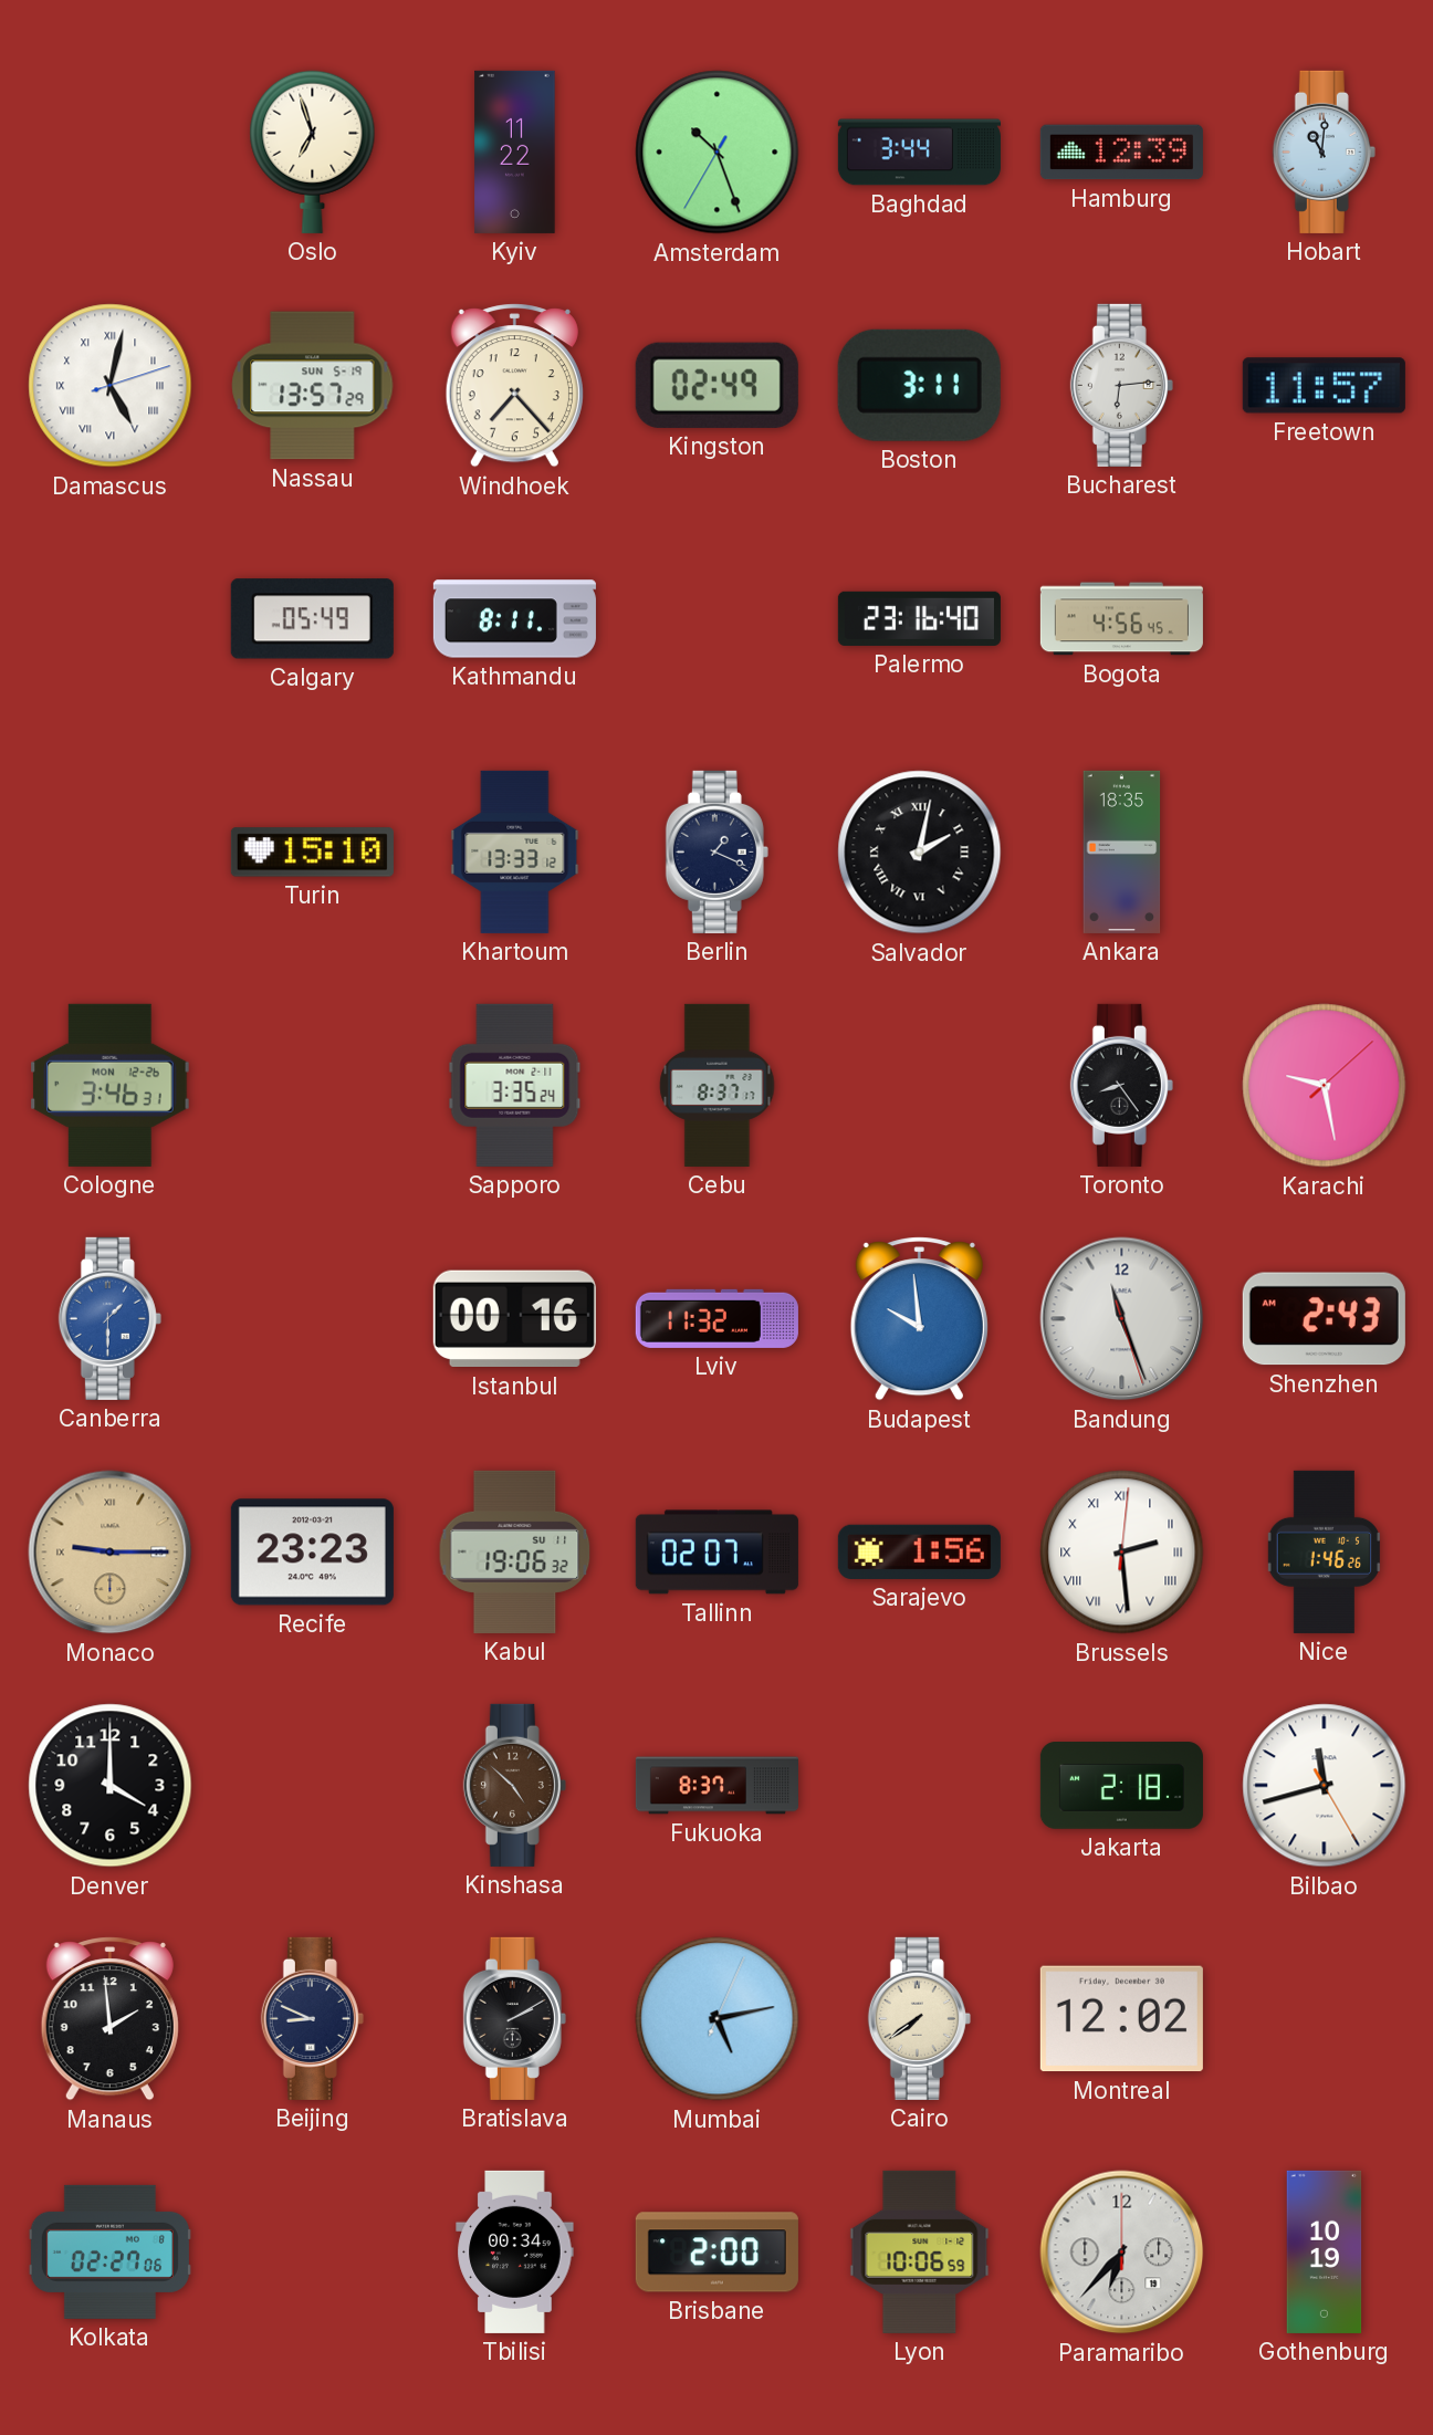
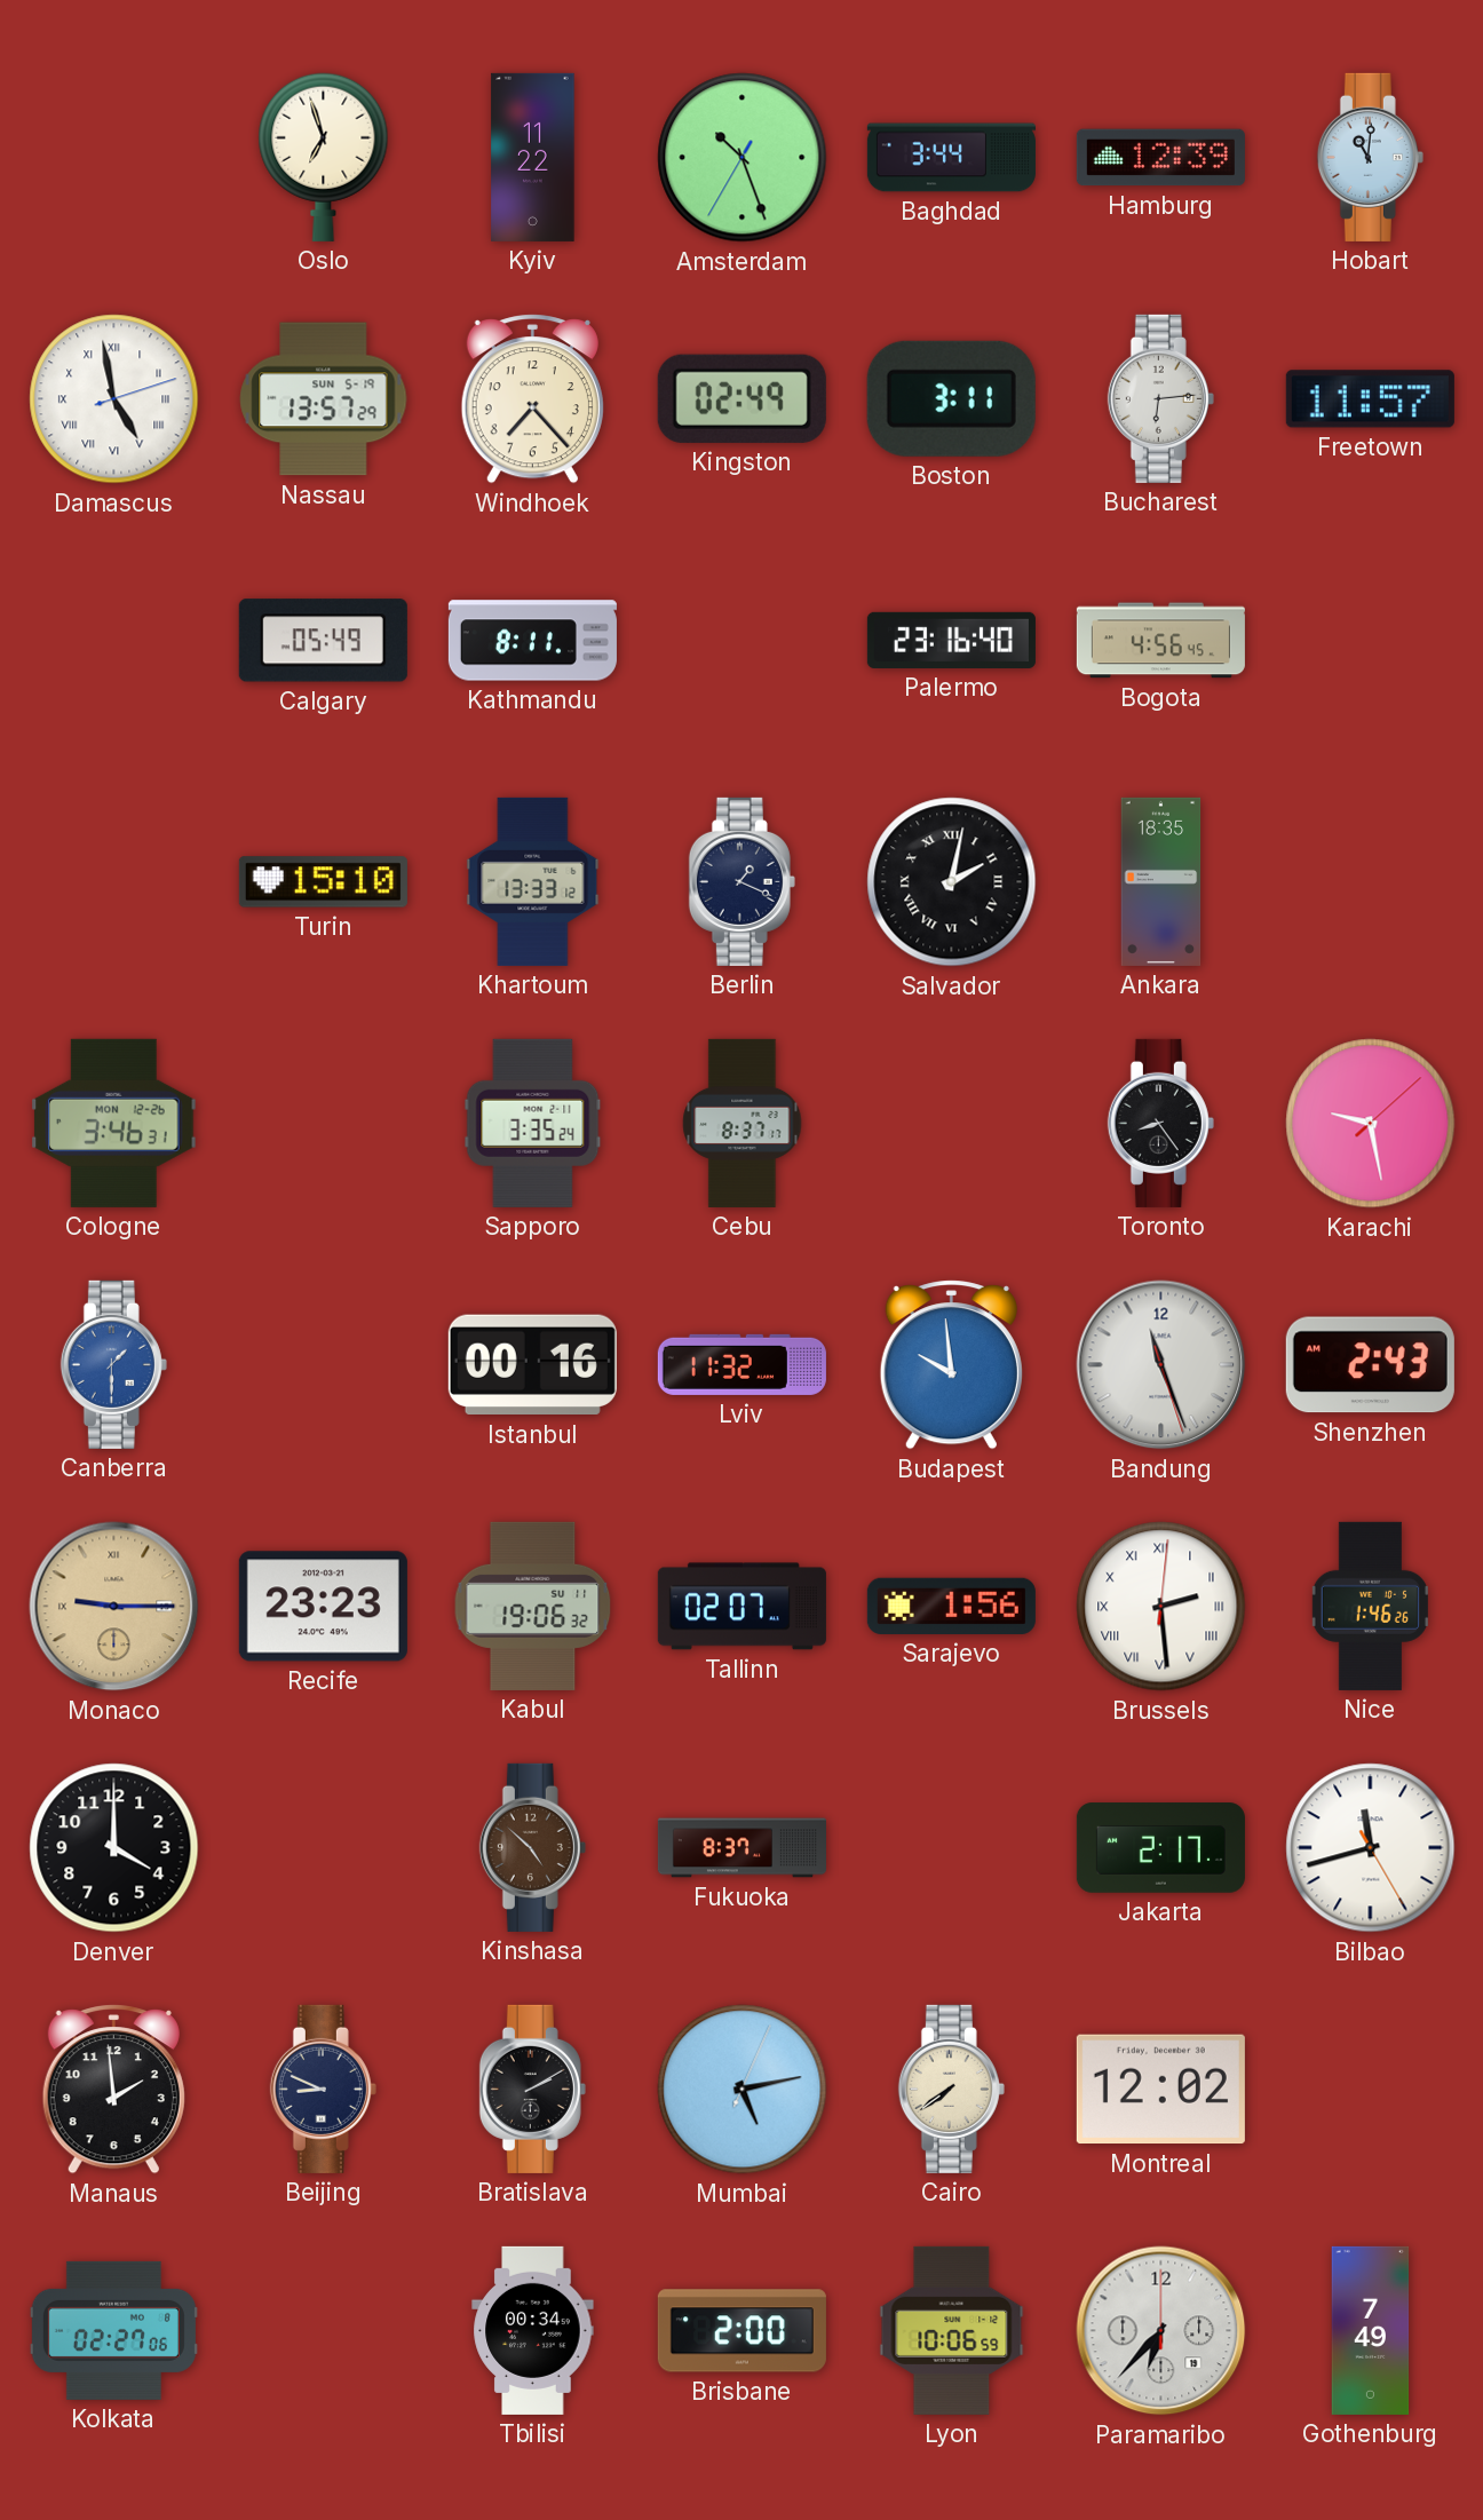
Damascus: 5:02 -> 4:58
Jakarta: 2:18 -> 2:17
Gothenburg: 10:19 -> 7:49
